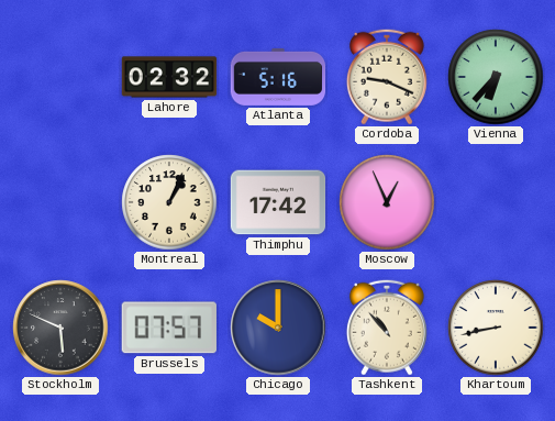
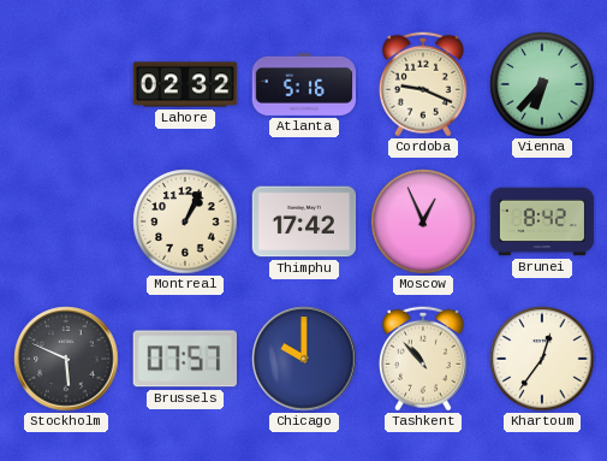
Brunei: none -> 8:42
Khartoum: 8:43 -> 12:36
